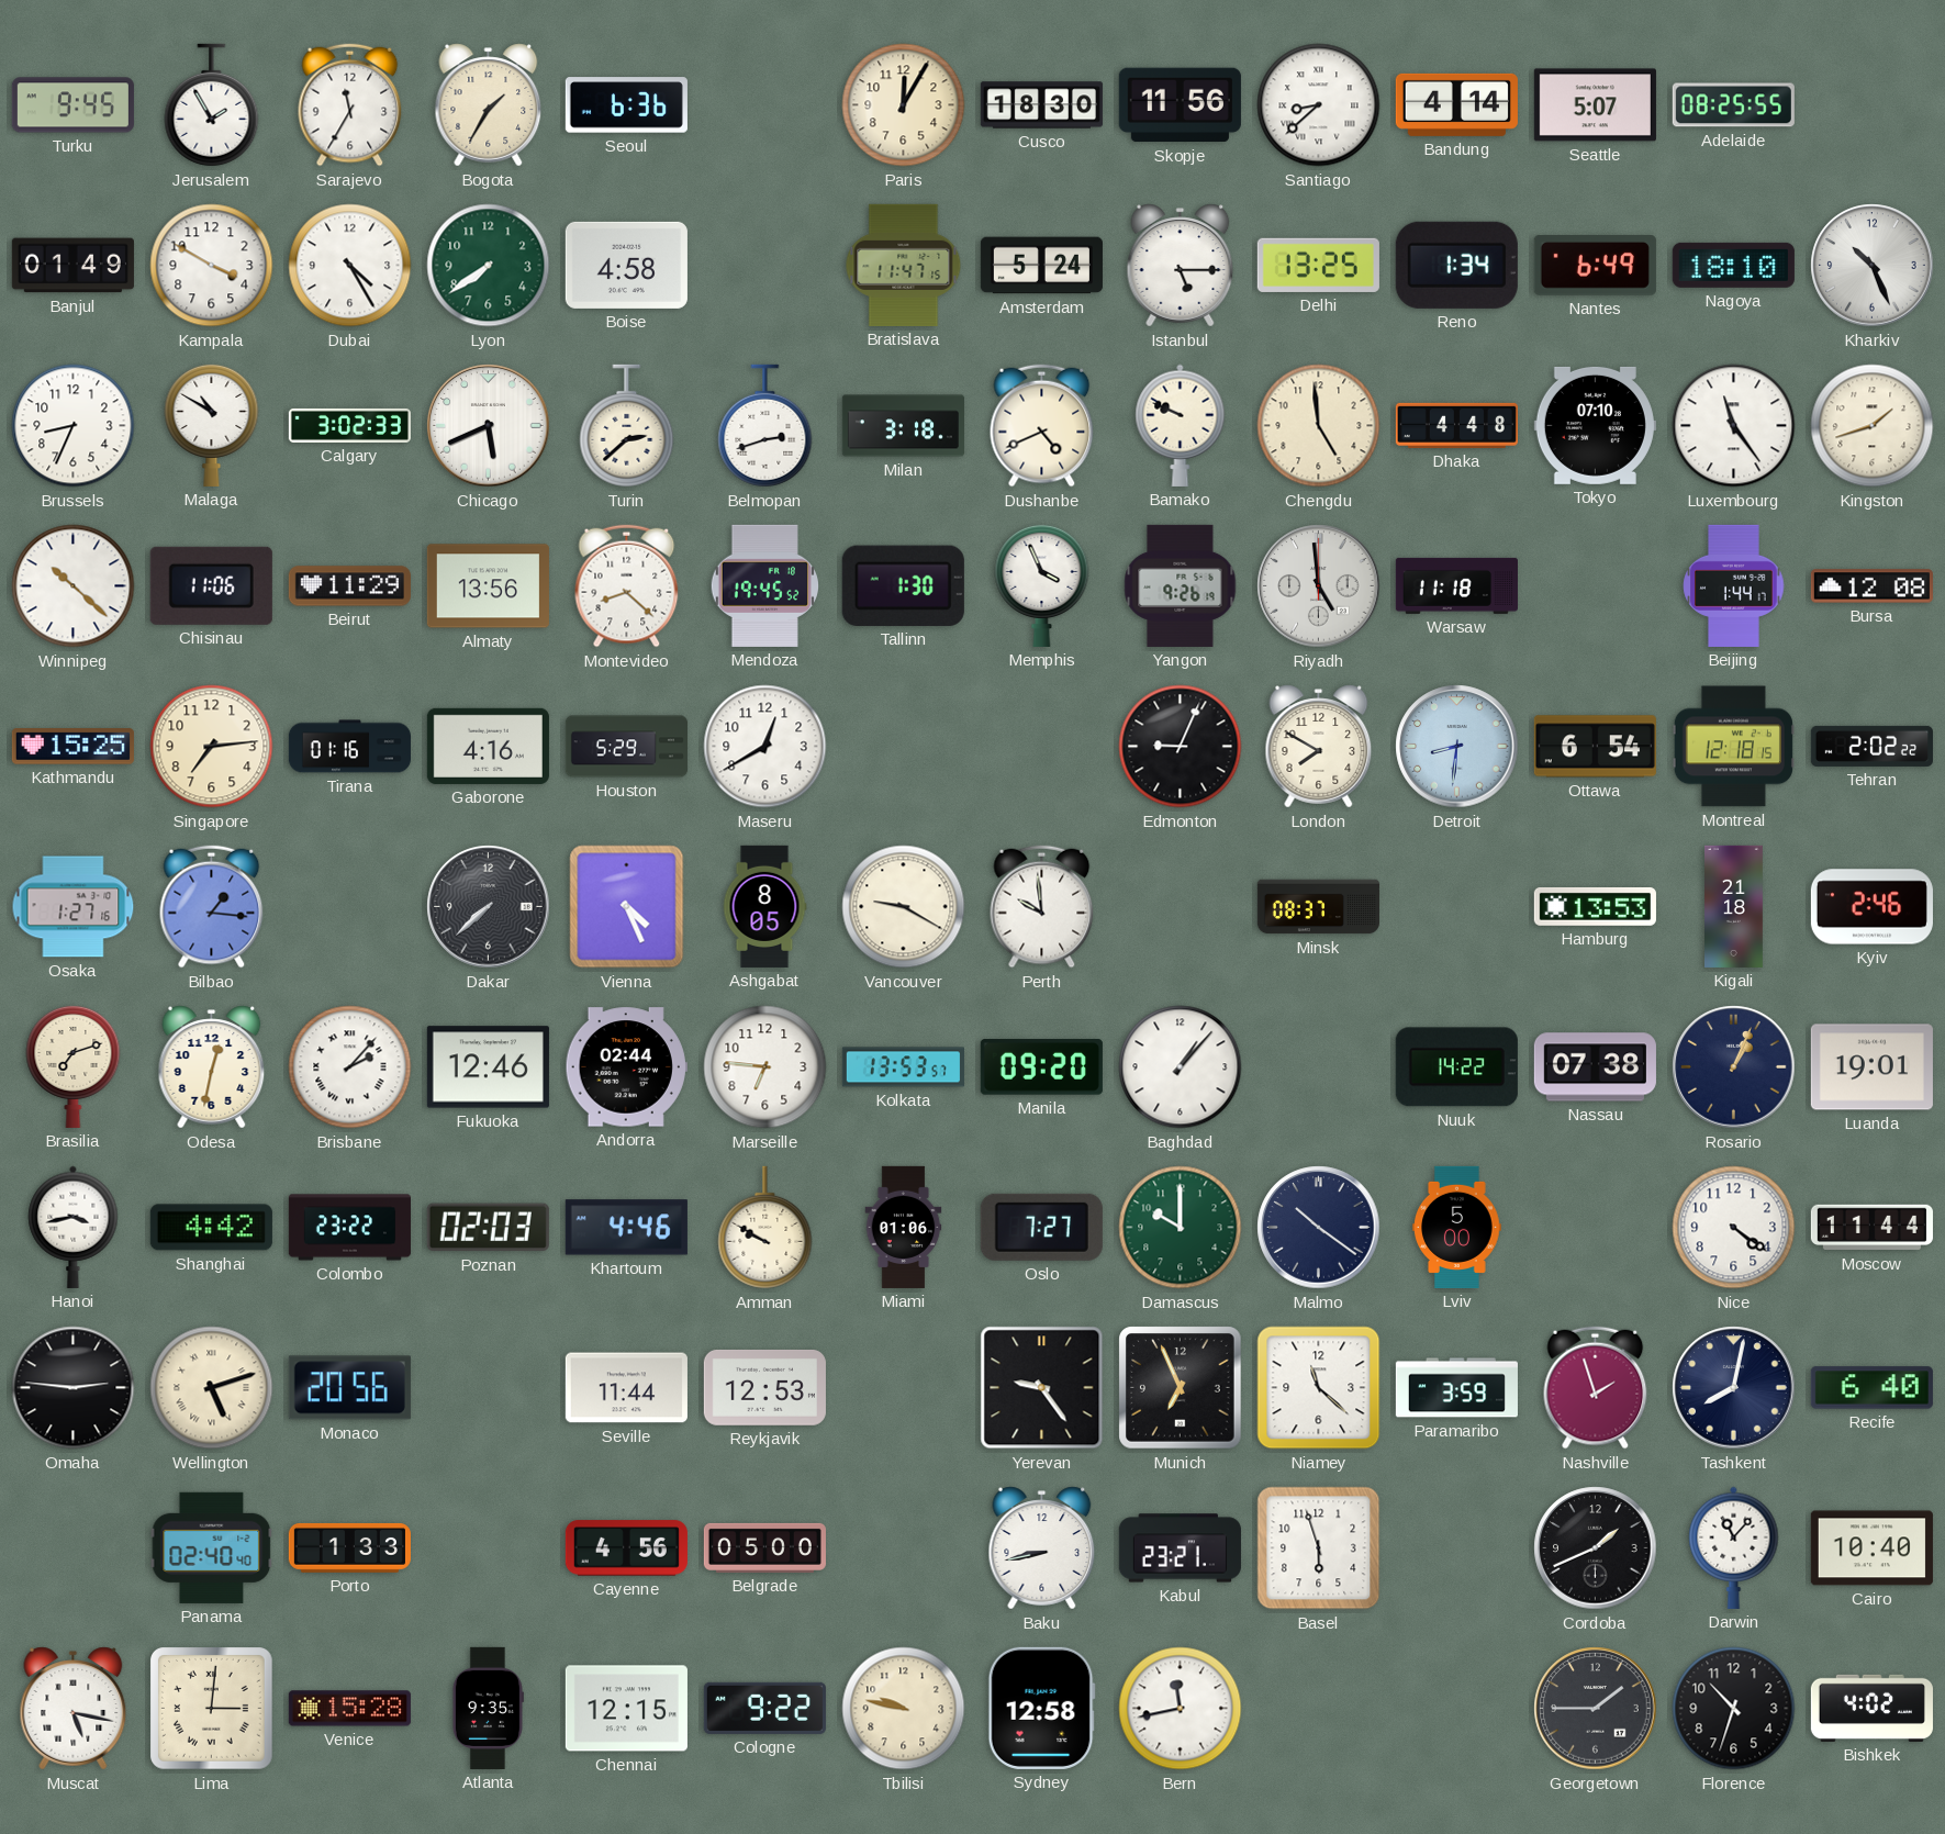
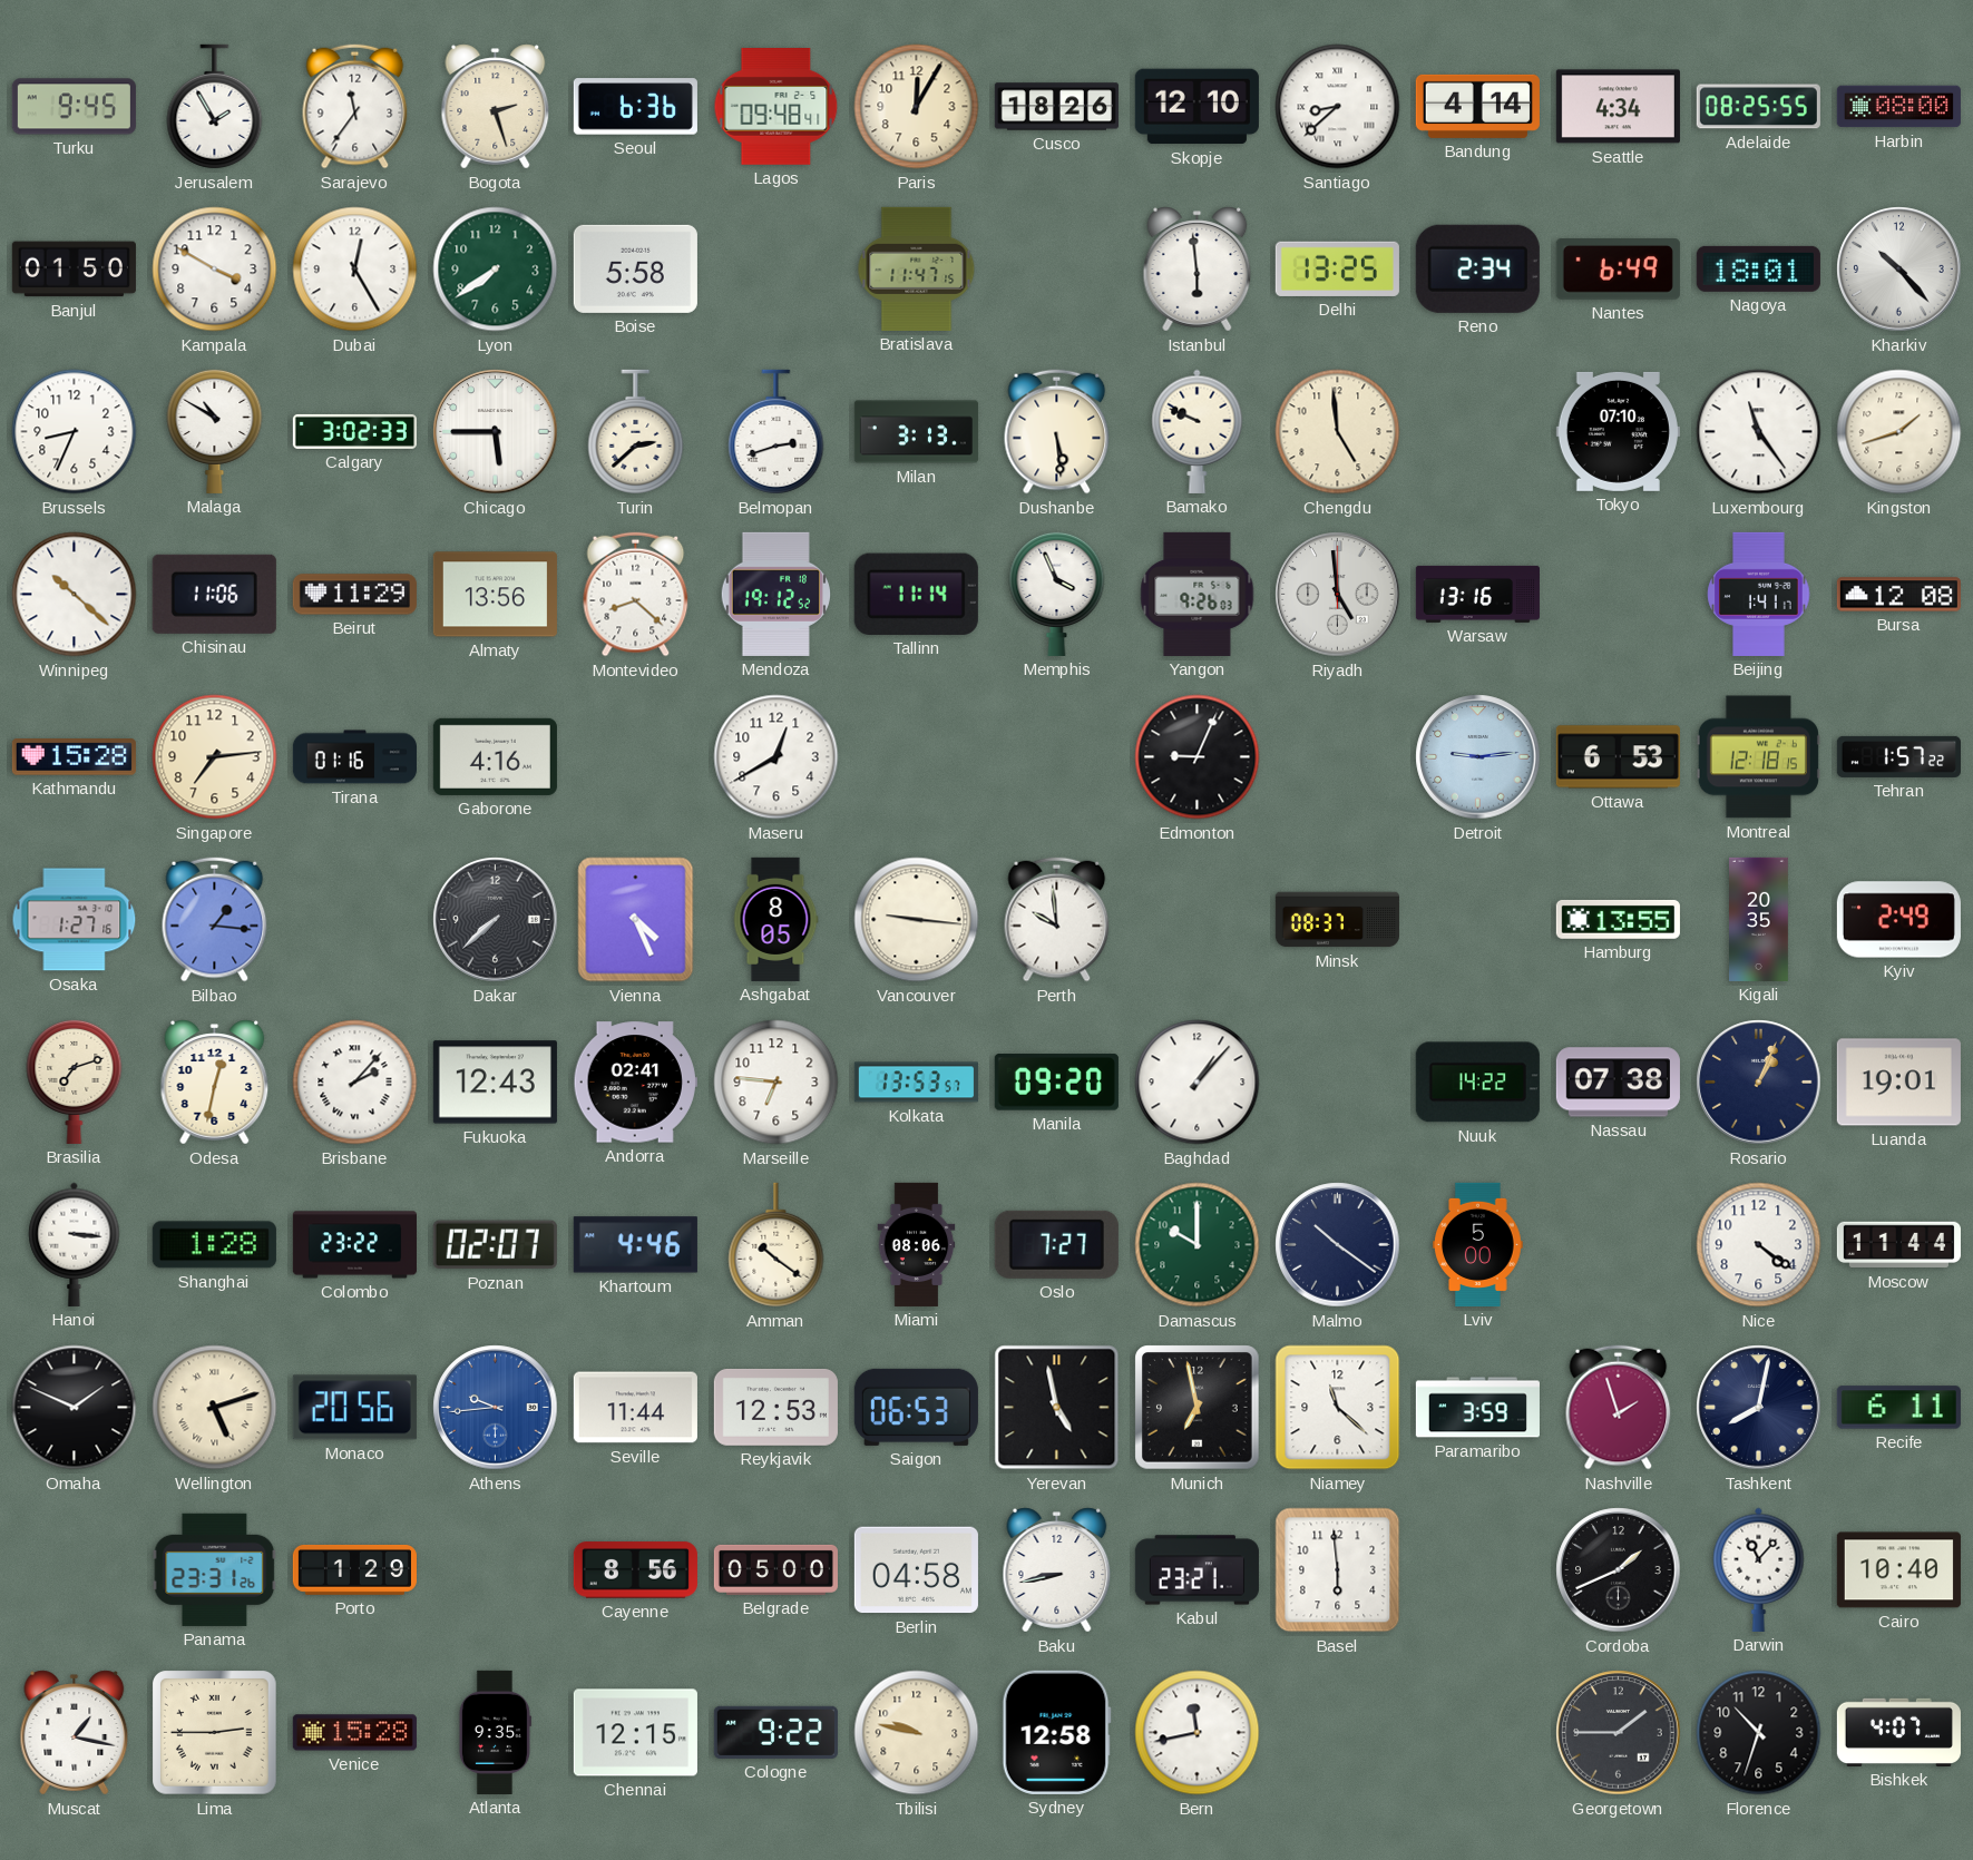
Sarajevo: 11:35 -> 11:36
Bogota: 1:35 -> 2:27
Lagos: none -> 09:48
Cusco: 18:30 -> 18:26
Skopje: 11:56 -> 12:10
Seattle: 5:07 -> 4:34
Harbin: none -> 08:00
Banjul: 01:49 -> 01:50
Dubai: 4:25 -> 12:25
Boise: 4:58 -> 5:58
Amsterdam: 5:24 -> none
Istanbul: 5:15 -> 5:59
Reno: 1:34 -> 2:34
Nagoya: 18:10 -> 18:01
Kharkiv: 10:26 -> 10:23
Chicago: 5:41 -> 5:45
Milan: 3:18 -> 3:13
Dushanbe: 4:41 -> 5:29
Dhaka: 4:48 -> none
Mendoza: 19:45 -> 19:12
Tallinn: 1:30 -> 11:14
Yangon: 9:26:19 -> 9:26:03
Warsaw: 11:18 -> 13:16
Beijing: 1:44 -> 1:41
Kathmandu: 15:25 -> 15:28
Houston: 5:29 -> none
London: 7:50 -> none
Detroit: 8:31 -> 9:14
Ottawa: 6:54 -> 6:53
Tehran: 2:02 -> 1:57
Vancouver: 9:20 -> 9:16
Hamburg: 13:53 -> 13:55
Kigali: 21:18 -> 20:35
Kyiv: 2:46 -> 2:49
Fukuoka: 12:46 -> 12:43
Andorra: 02:44 -> 02:41
Hanoi: 3:43 -> 3:16
Shanghai: 4:42 -> 1:28
Poznan: 02:03 -> 02:07
Amman: 9:50 -> 10:21
Miami: 01:06 -> 08:06
Omaha: 2:46 -> 1:49
Athens: none -> 9:44
Saigon: none -> 06:53
Yerevan: 9:24 -> 4:58
Munich: 6:56 -> 6:58
Recife: 6:40 -> 6:11
Panama: 02:40 -> 23:31
Porto: 1:33 -> 1:29
Cayenne: 4:56 -> 8:56
Berlin: none -> 04:58
Basel: 5:57 -> 5:59
Muscat: 5:17 -> 1:17
Lima: 3:01 -> 2:45
Bishkek: 4:02 -> 4:07
